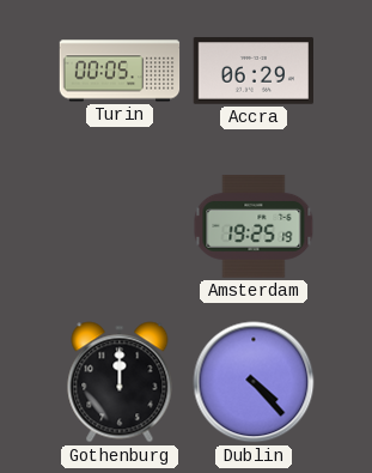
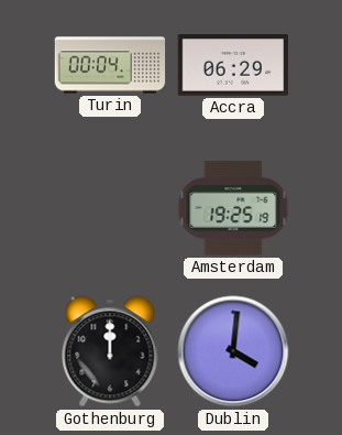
Turin: 00:05 -> 00:04
Dublin: 4:23 -> 4:01
